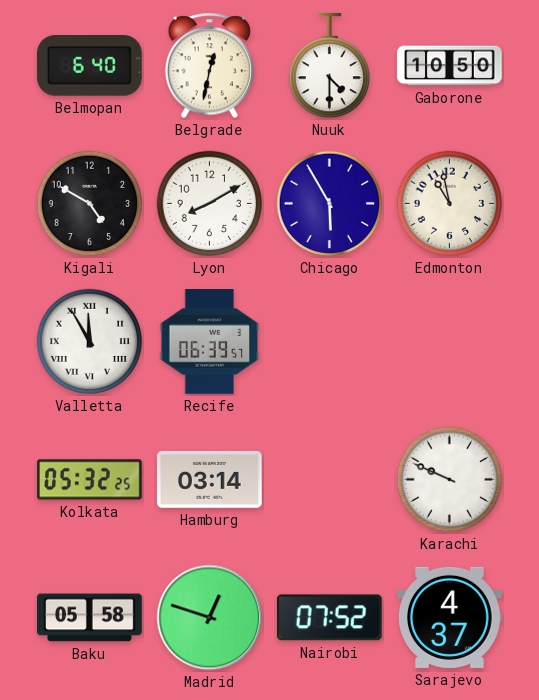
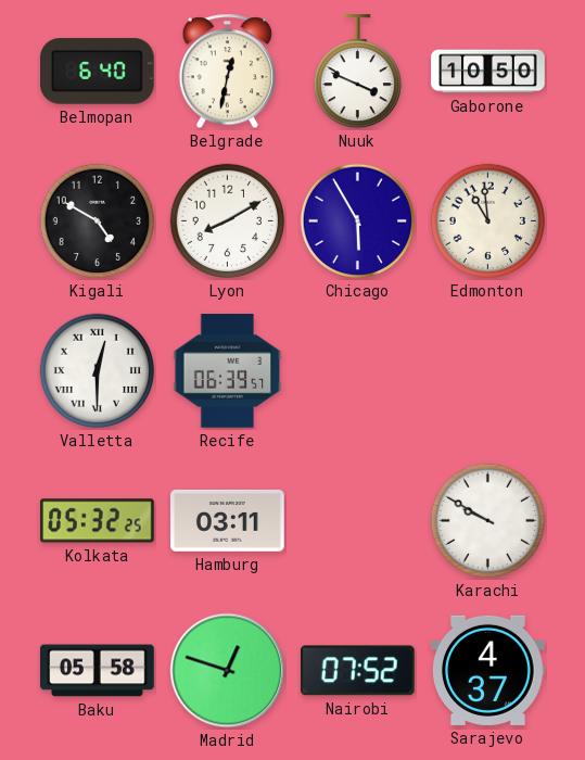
Nuuk: 4:30 -> 3:49
Edmonton: 10:58 -> 10:59
Valletta: 11:55 -> 12:30
Hamburg: 03:14 -> 03:11
Karachi: 9:49 -> 9:50
